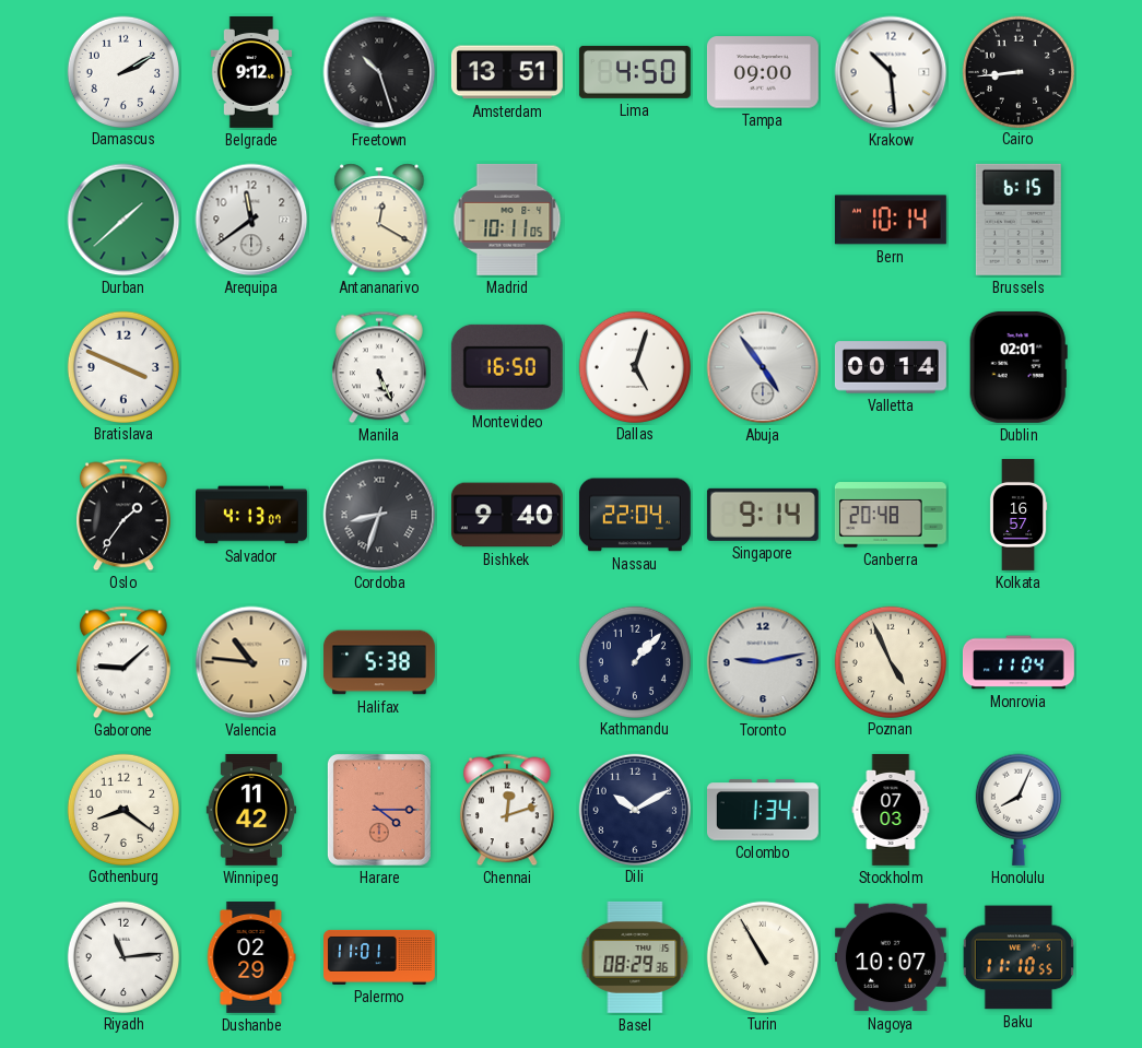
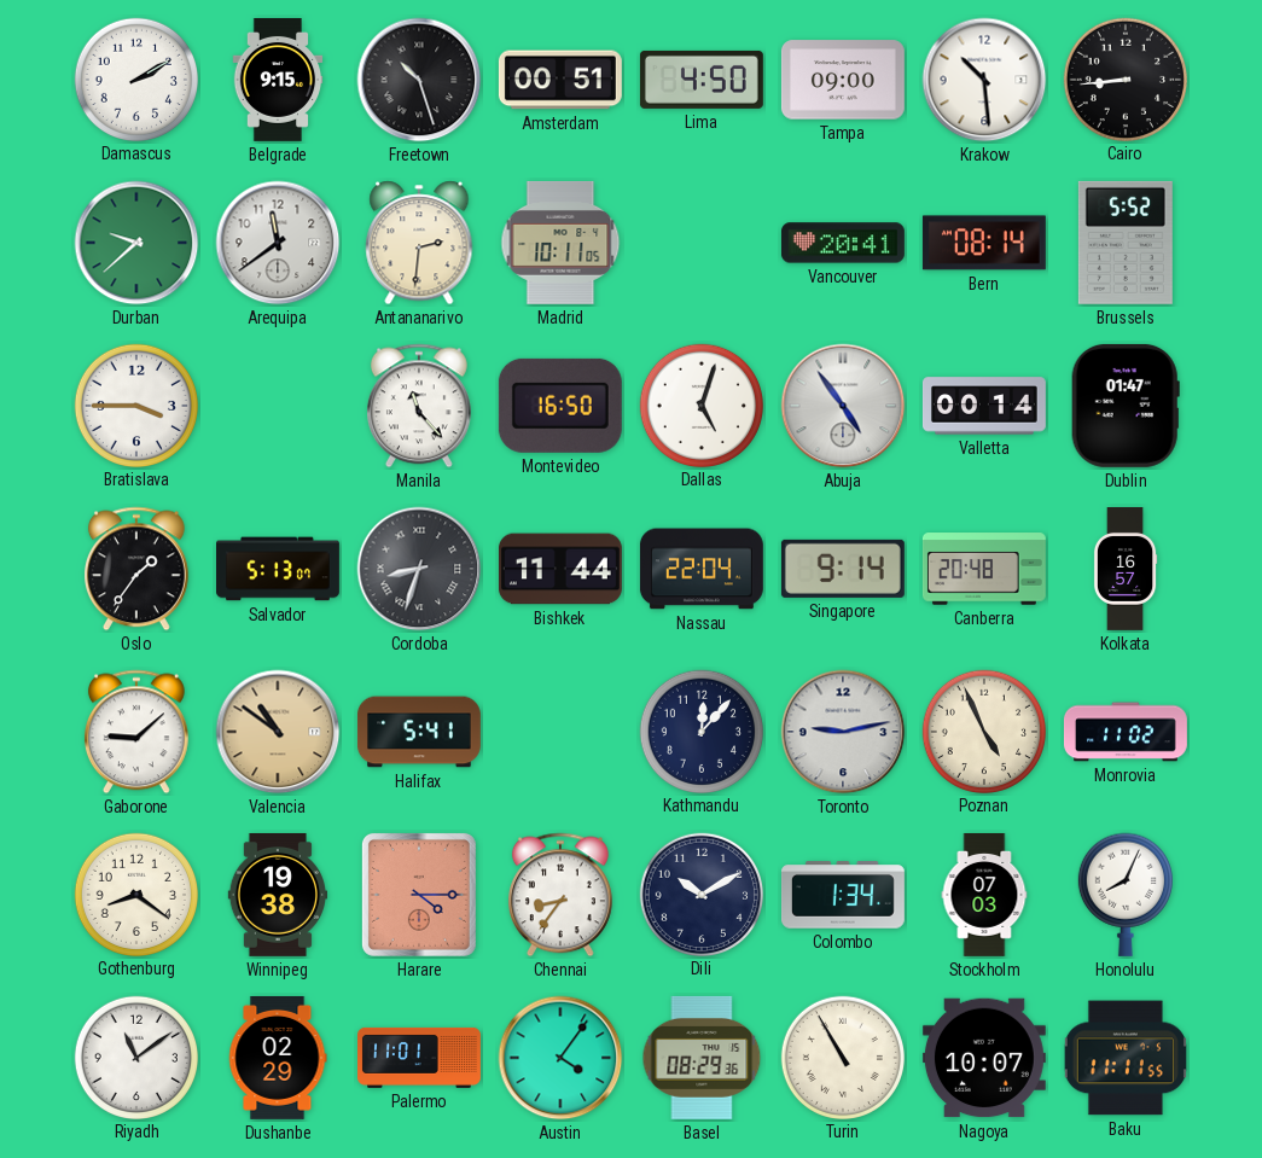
Belgrade: 9:12 -> 9:15
Amsterdam: 13:51 -> 00:51
Durban: 1:38 -> 9:38
Antananarivo: 12:20 -> 2:31
Vancouver: none -> 20:41
Bern: 10:14 -> 08:14
Brussels: 6:15 -> 5:52
Bratislava: 3:49 -> 3:45
Manila: 5:26 -> 11:23
Dublin: 02:01 -> 01:47
Salvador: 4:13 -> 5:13
Bishkek: 9:40 -> 11:44
Valencia: 10:46 -> 10:51
Halifax: 5:38 -> 5:41
Kathmandu: 1:07 -> 12:07
Monrovia: 11:04 -> 11:02
Winnipeg: 11:42 -> 19:38
Chennai: 12:12 -> 8:36
Riyadh: 11:14 -> 11:09
Austin: none -> 4:06
Baku: 11:10 -> 11:11
